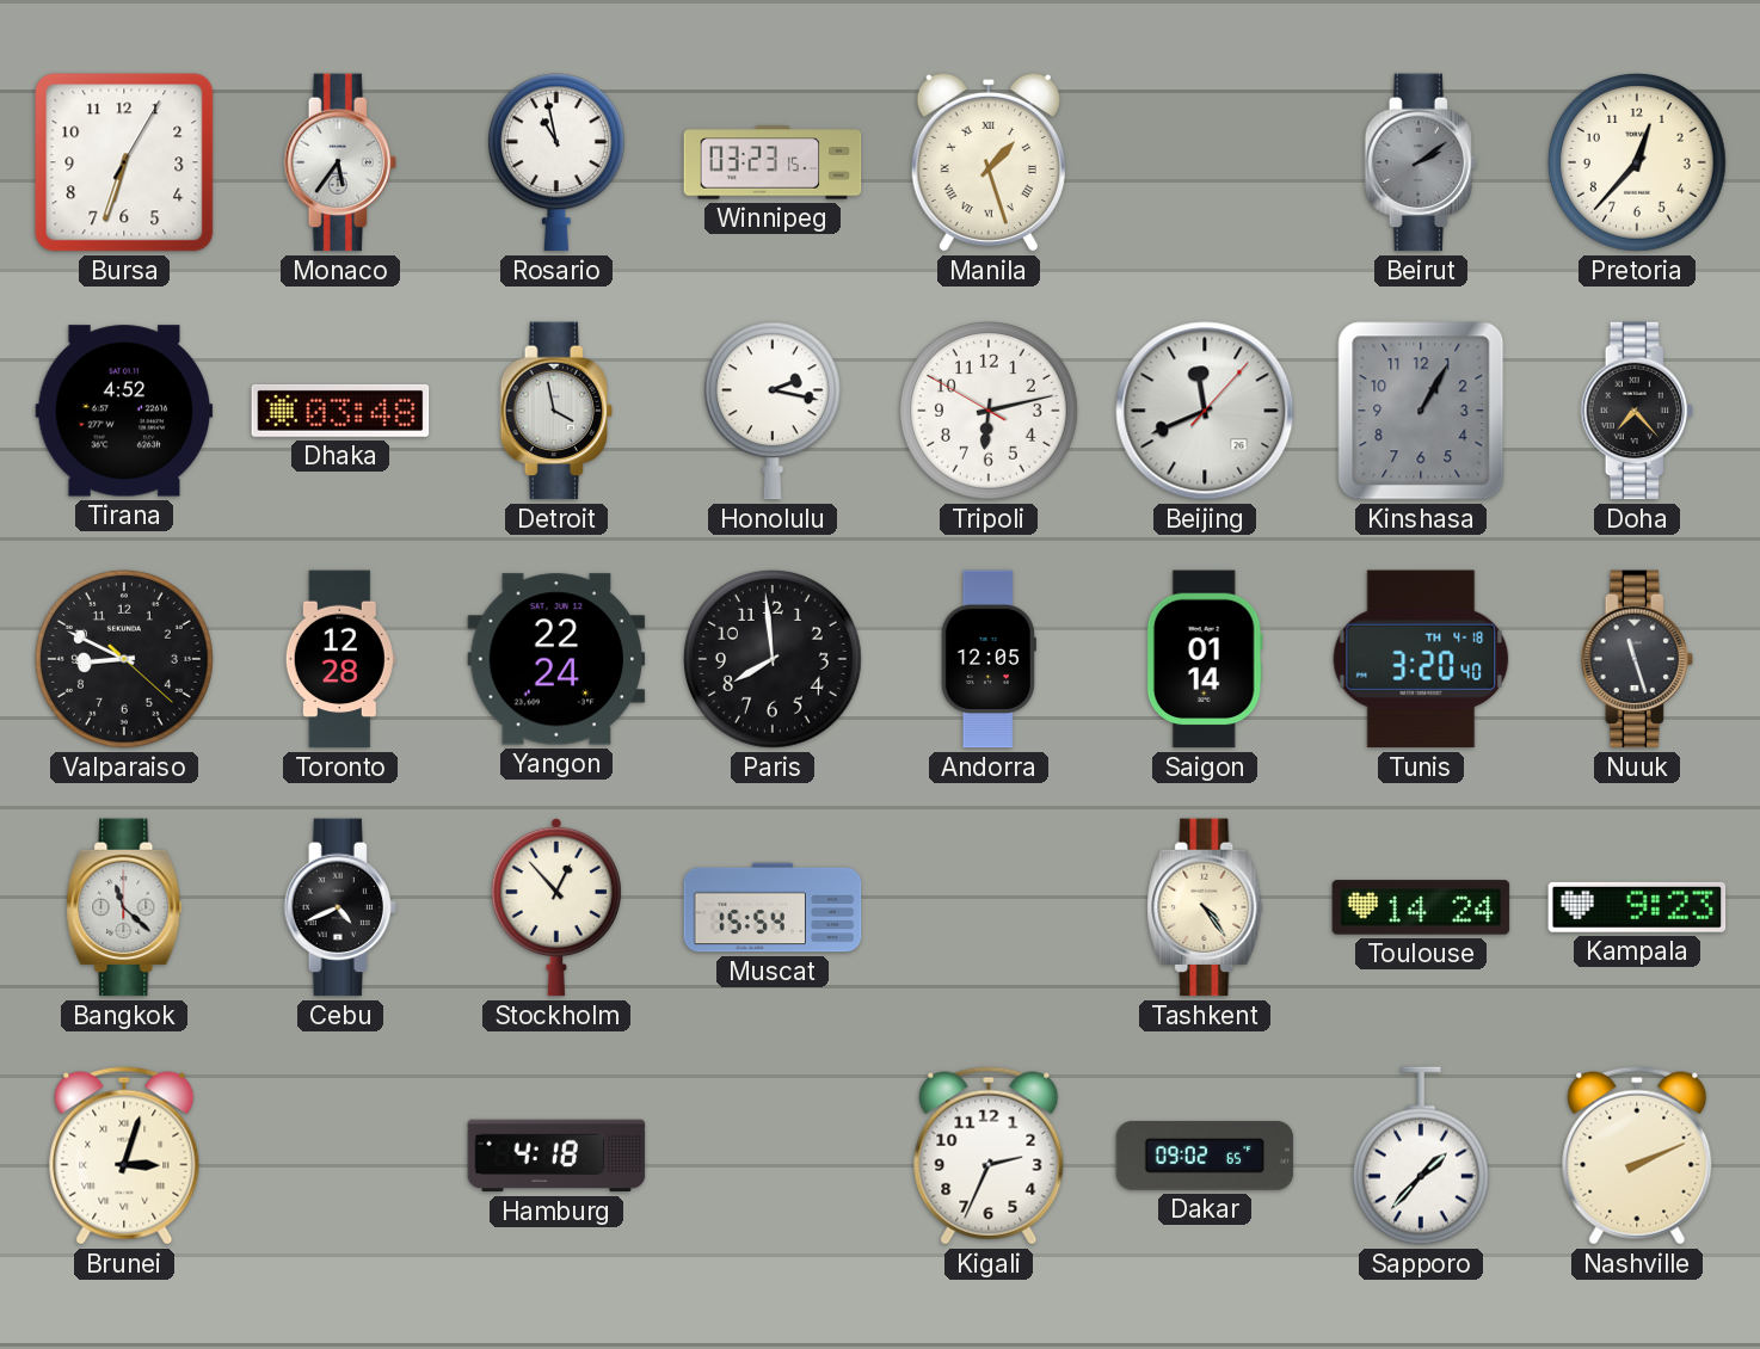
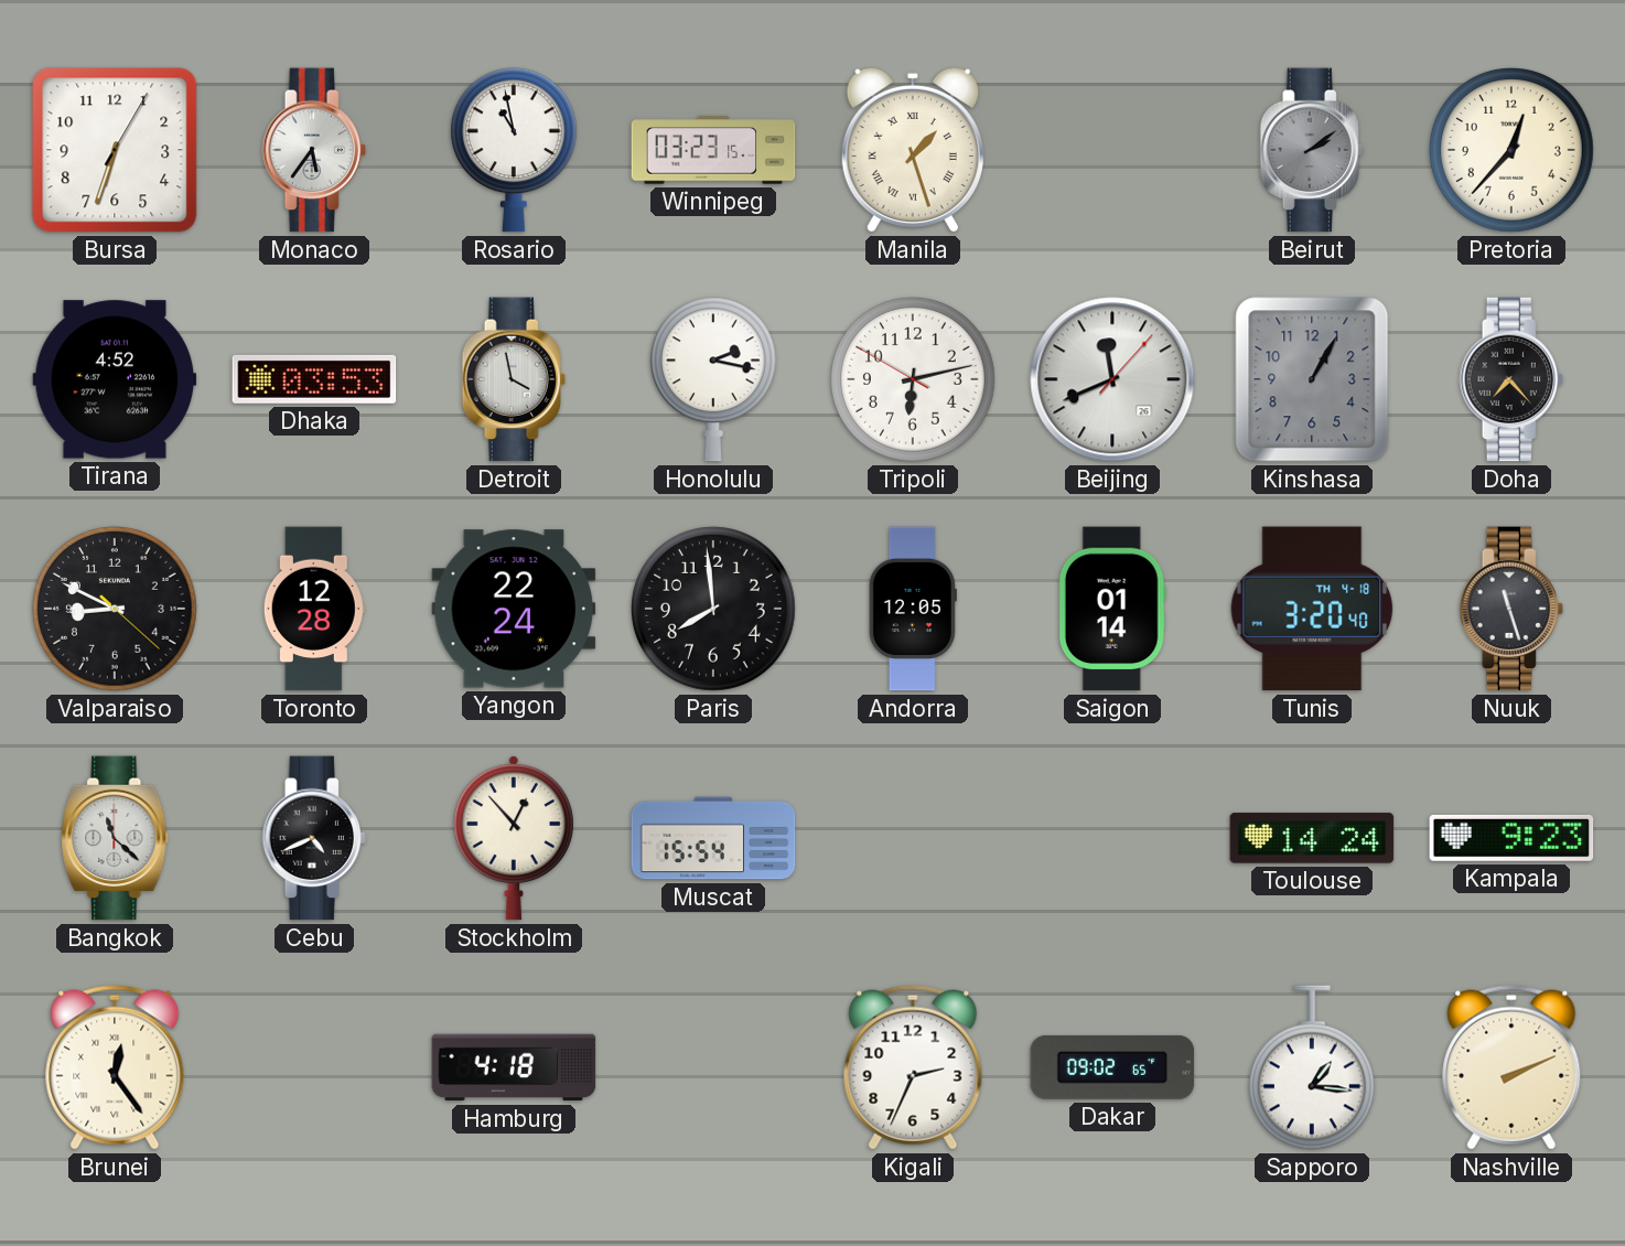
Dhaka: 03:48 -> 03:53
Tashkent: 4:24 -> none
Brunei: 3:03 -> 12:24
Sapporo: 1:37 -> 1:16
